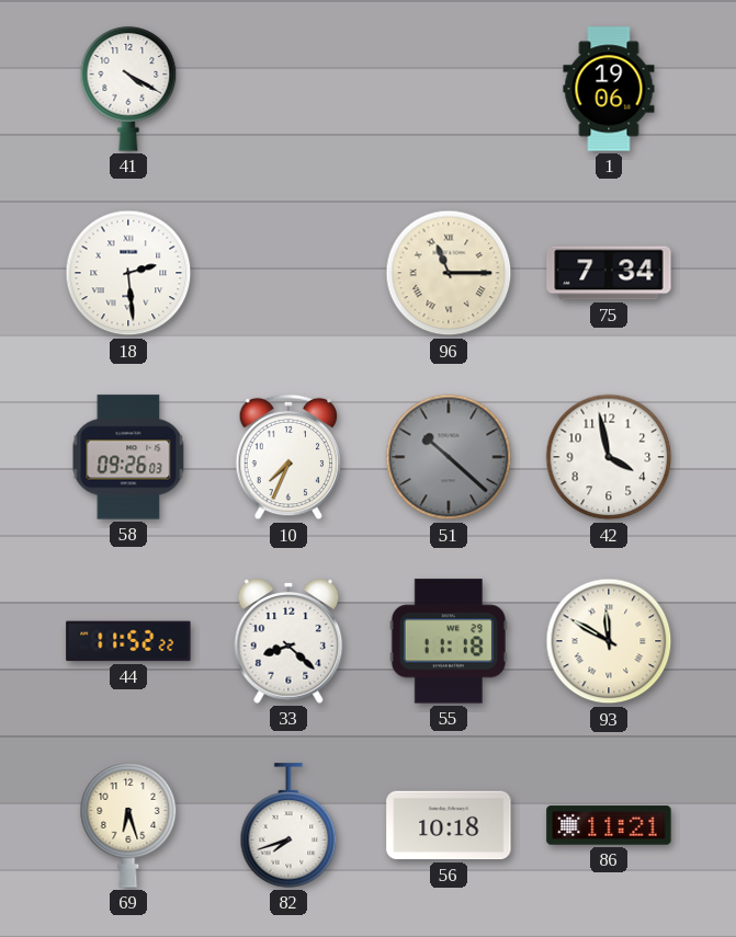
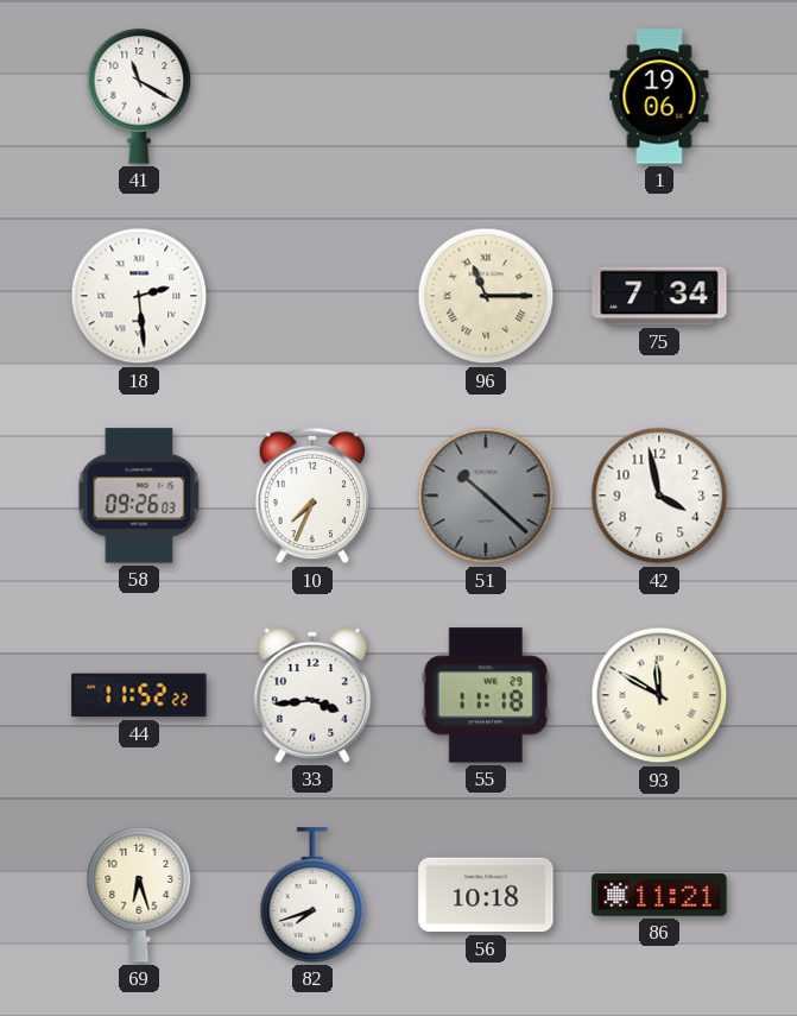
41: 4:20 -> 11:20
33: 8:22 -> 3:44
